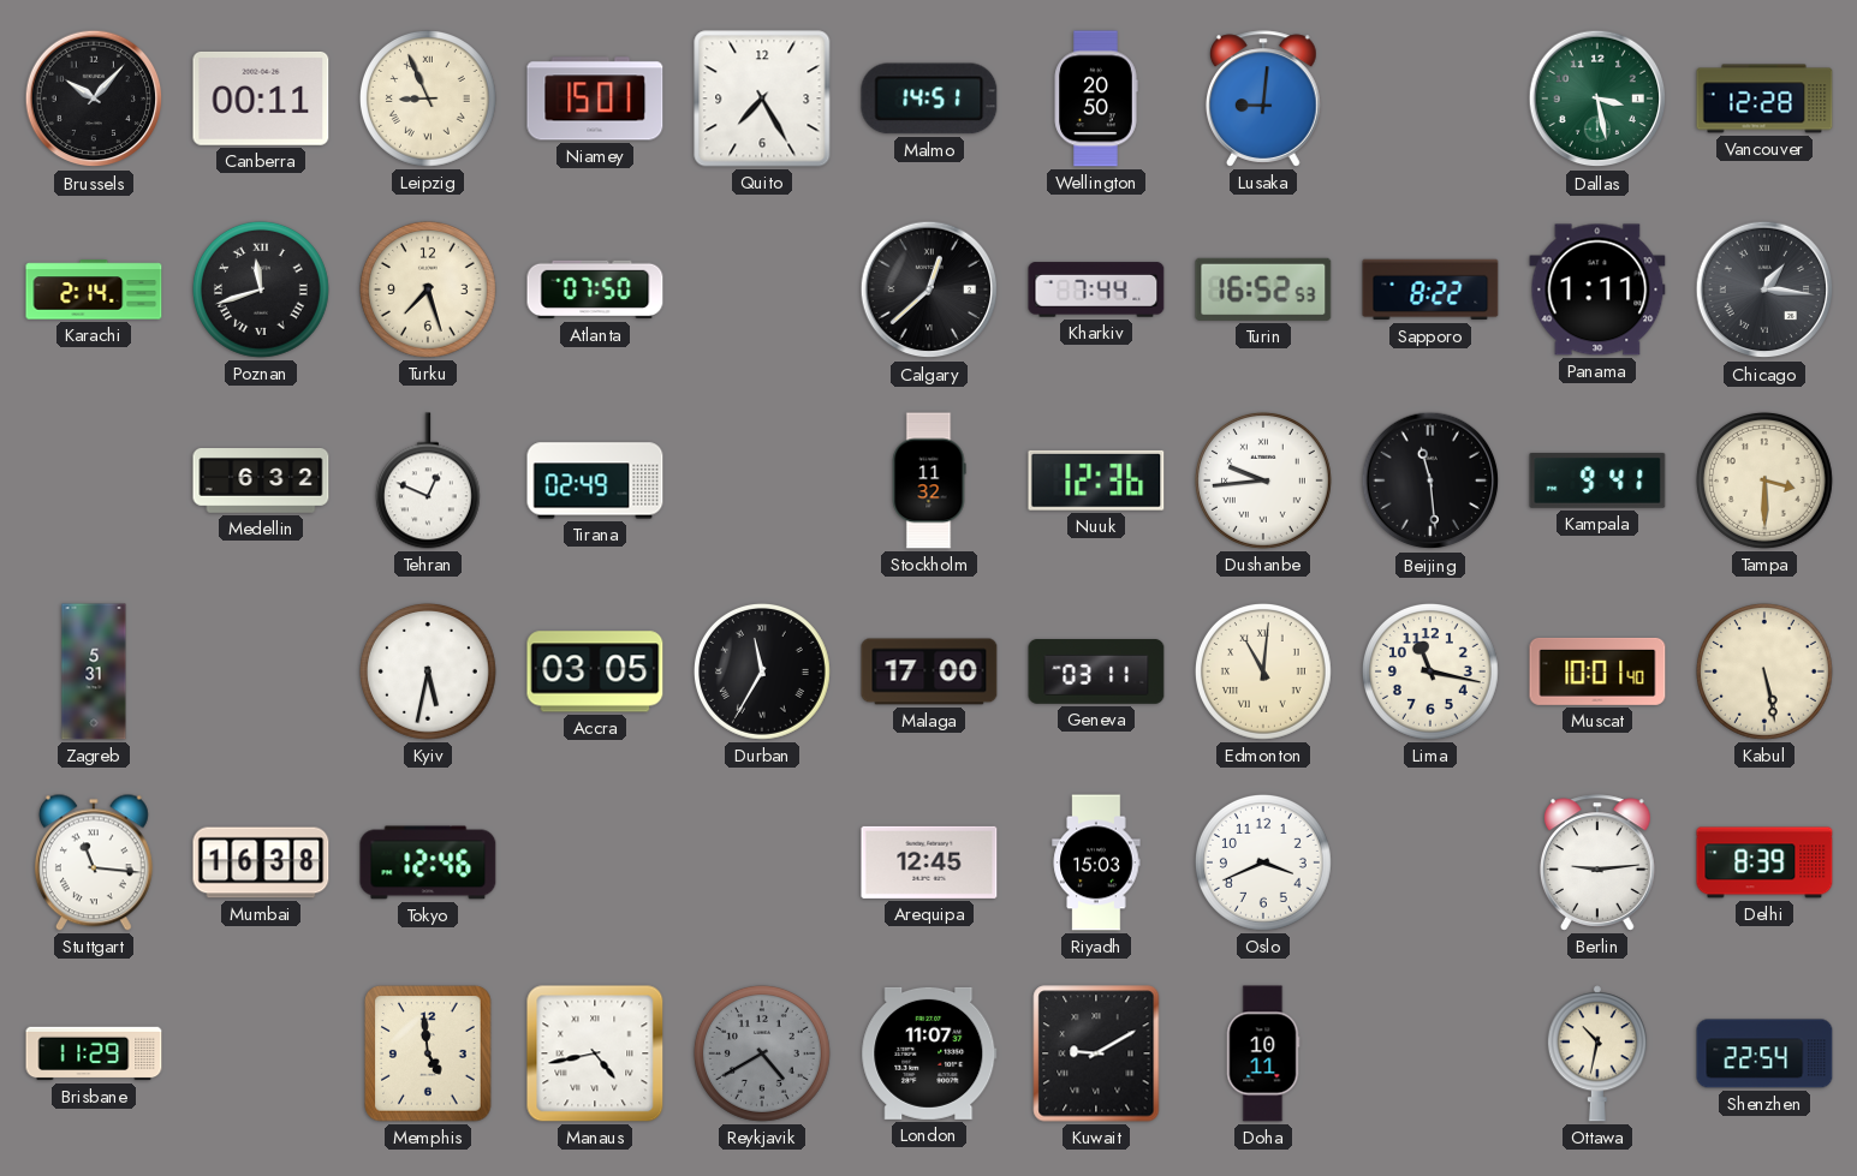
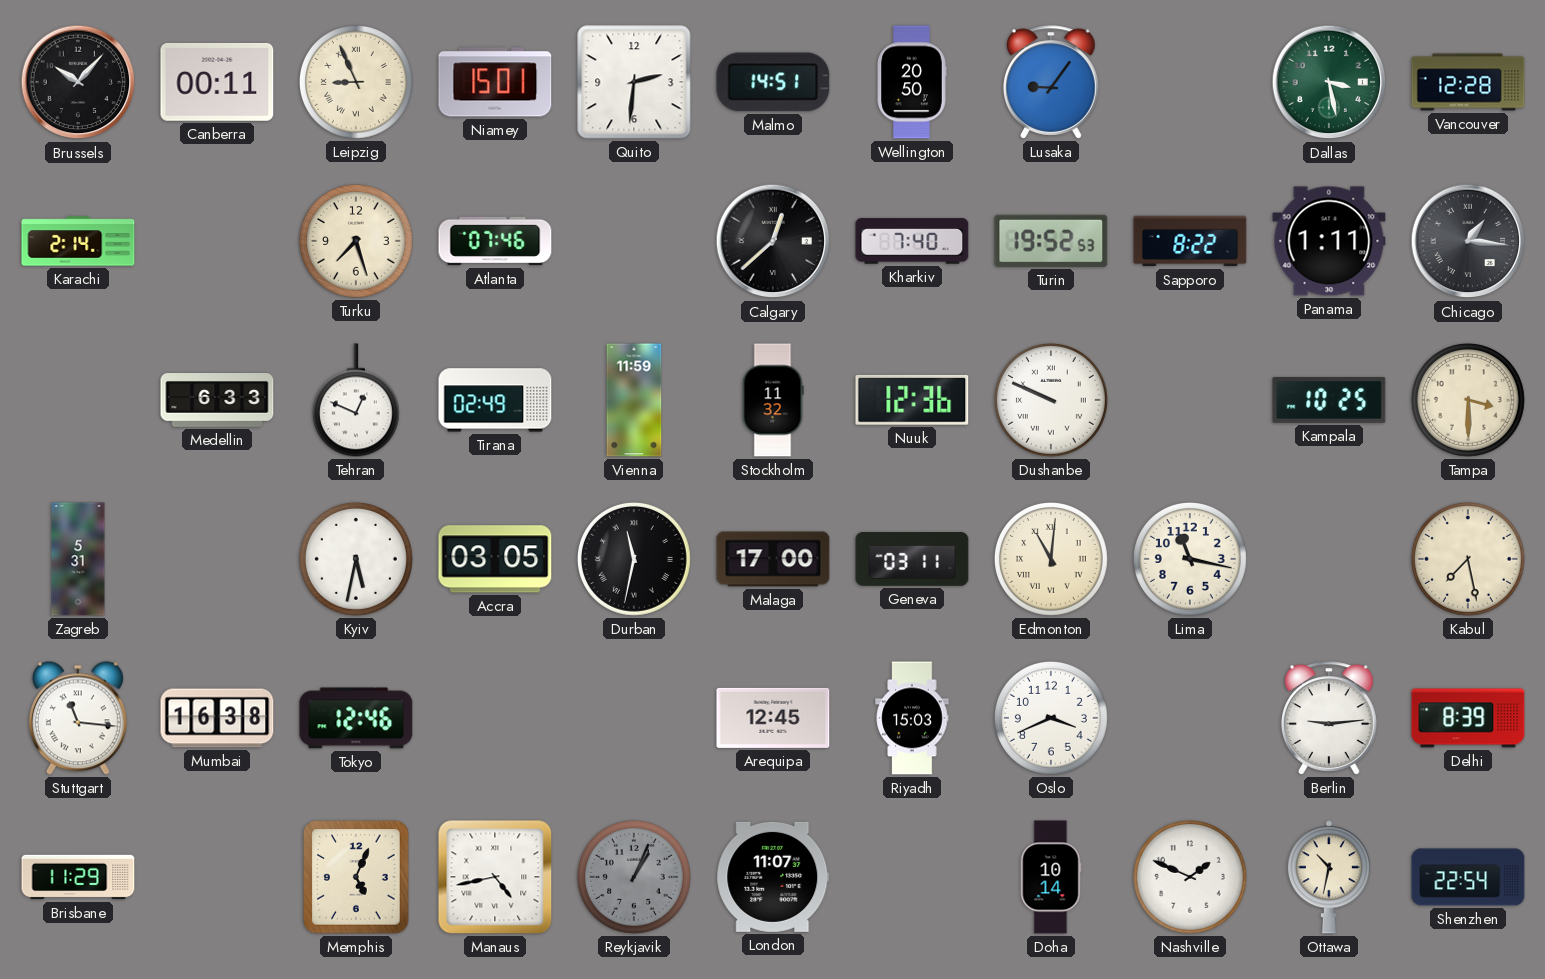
Quito: 7:25 -> 2:31
Lusaka: 9:01 -> 9:06
Poznan: 11:42 -> none
Atlanta: 07:50 -> 07:46
Kharkiv: 7:44 -> 7:40
Turin: 16:52 -> 19:52
Medellin: 6:32 -> 6:33
Vienna: none -> 11:59
Dushanbe: 9:44 -> 9:49
Beijing: 11:29 -> none
Kampala: 9:41 -> 10:25
Durban: 11:35 -> 11:32
Muscat: 10:01 -> none
Kabul: 5:28 -> 7:28
Memphis: 4:59 -> 5:04
Reykjavik: 4:40 -> 1:04
Kuwait: 9:10 -> none
Doha: 10:11 -> 10:14
Nashville: none -> 1:49
